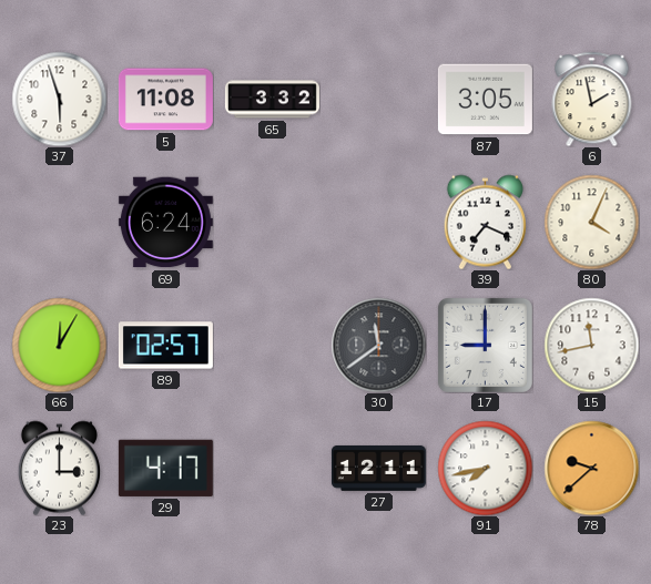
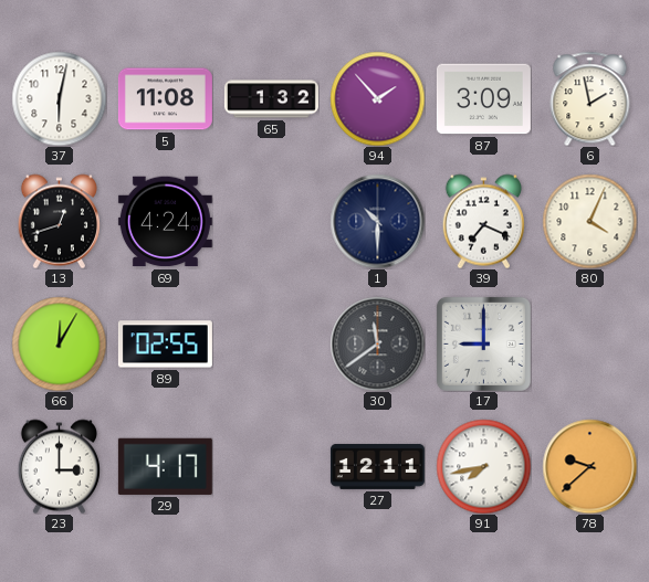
37: 5:57 -> 6:02
65: 3:32 -> 1:32
94: none -> 1:53
87: 3:05 -> 3:09
13: none -> 12:42
69: 6:24 -> 4:24
1: none -> 10:30
89: 02:57 -> 02:55
15: 11:43 -> none
